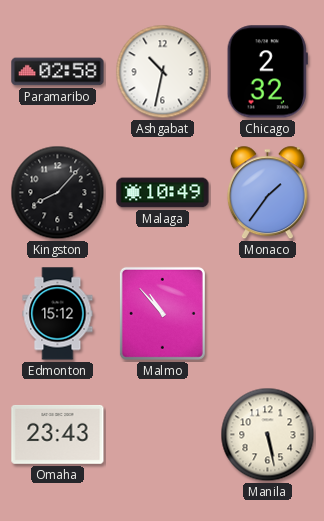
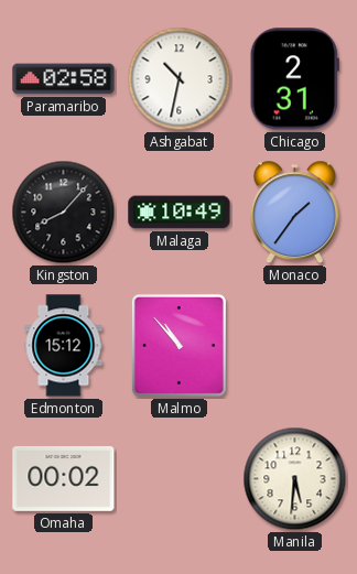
Chicago: 2:32 -> 2:31
Omaha: 23:43 -> 00:02
Manila: 5:28 -> 5:31
